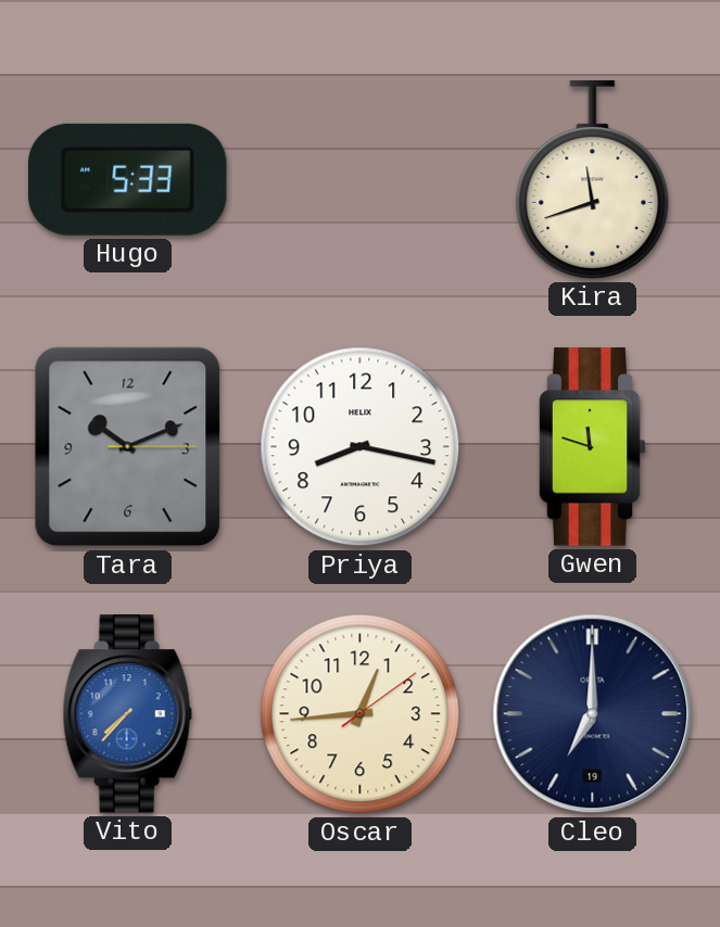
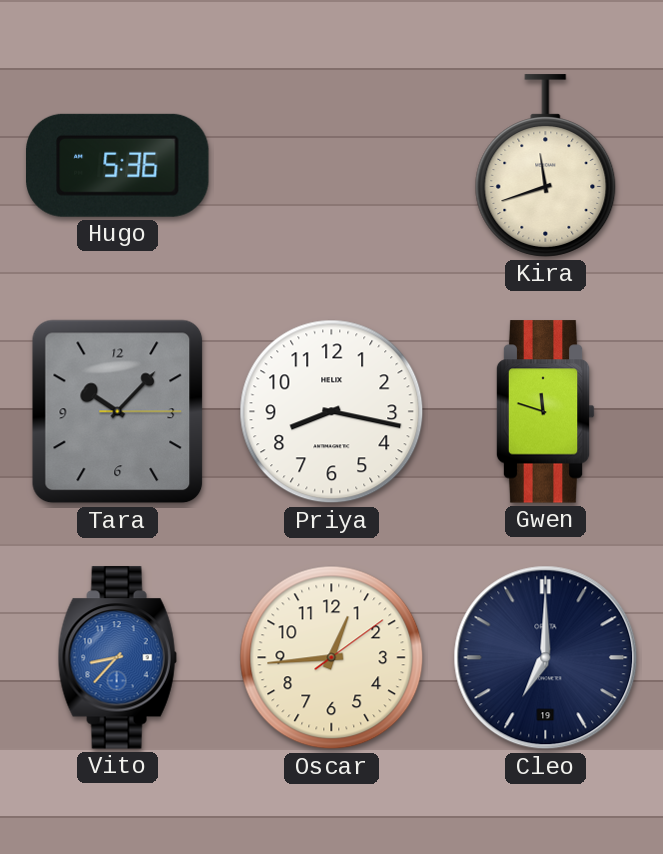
Hugo: 5:33 -> 5:36
Tara: 10:11 -> 10:07
Vito: 7:37 -> 8:37
